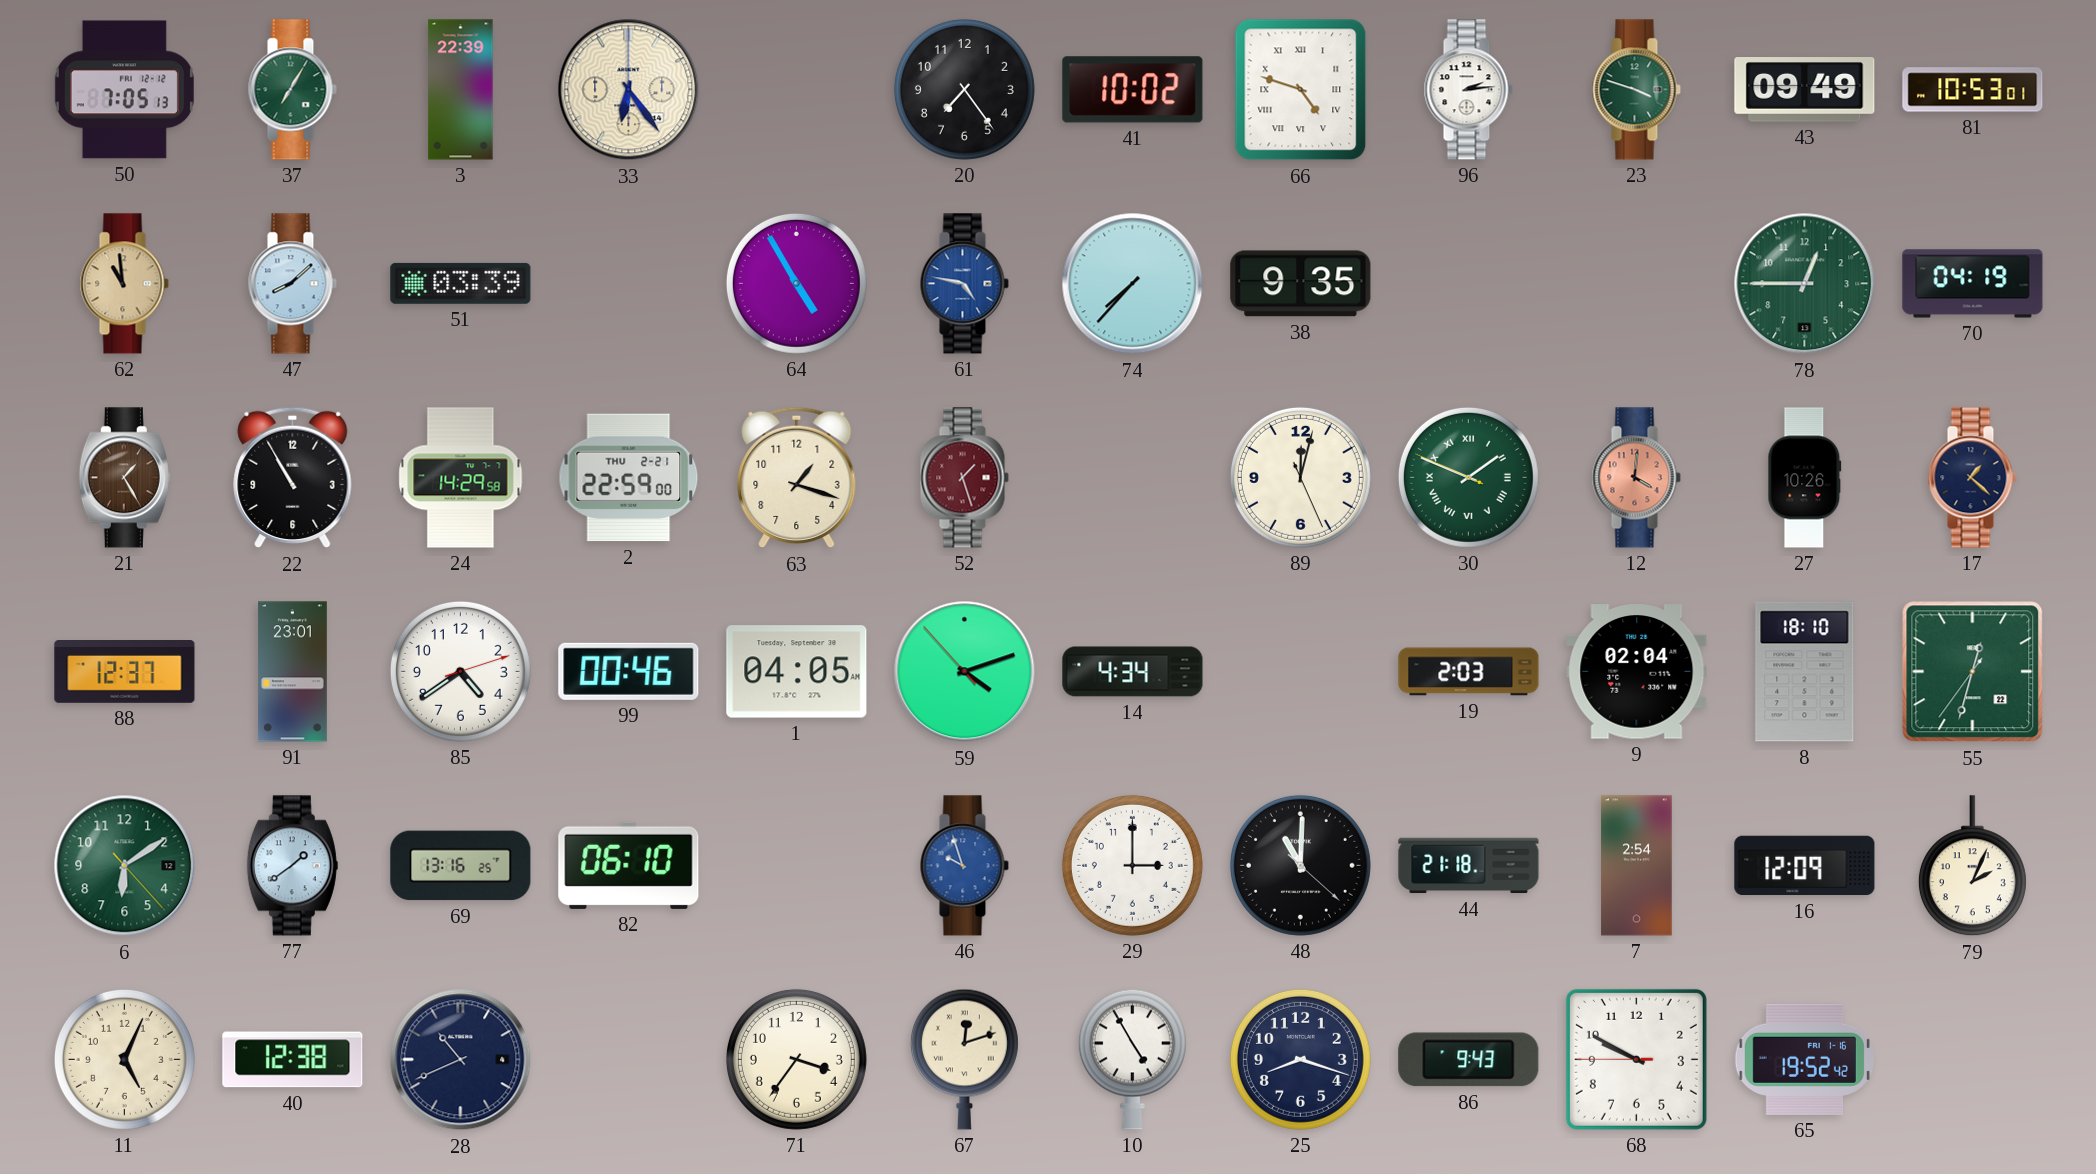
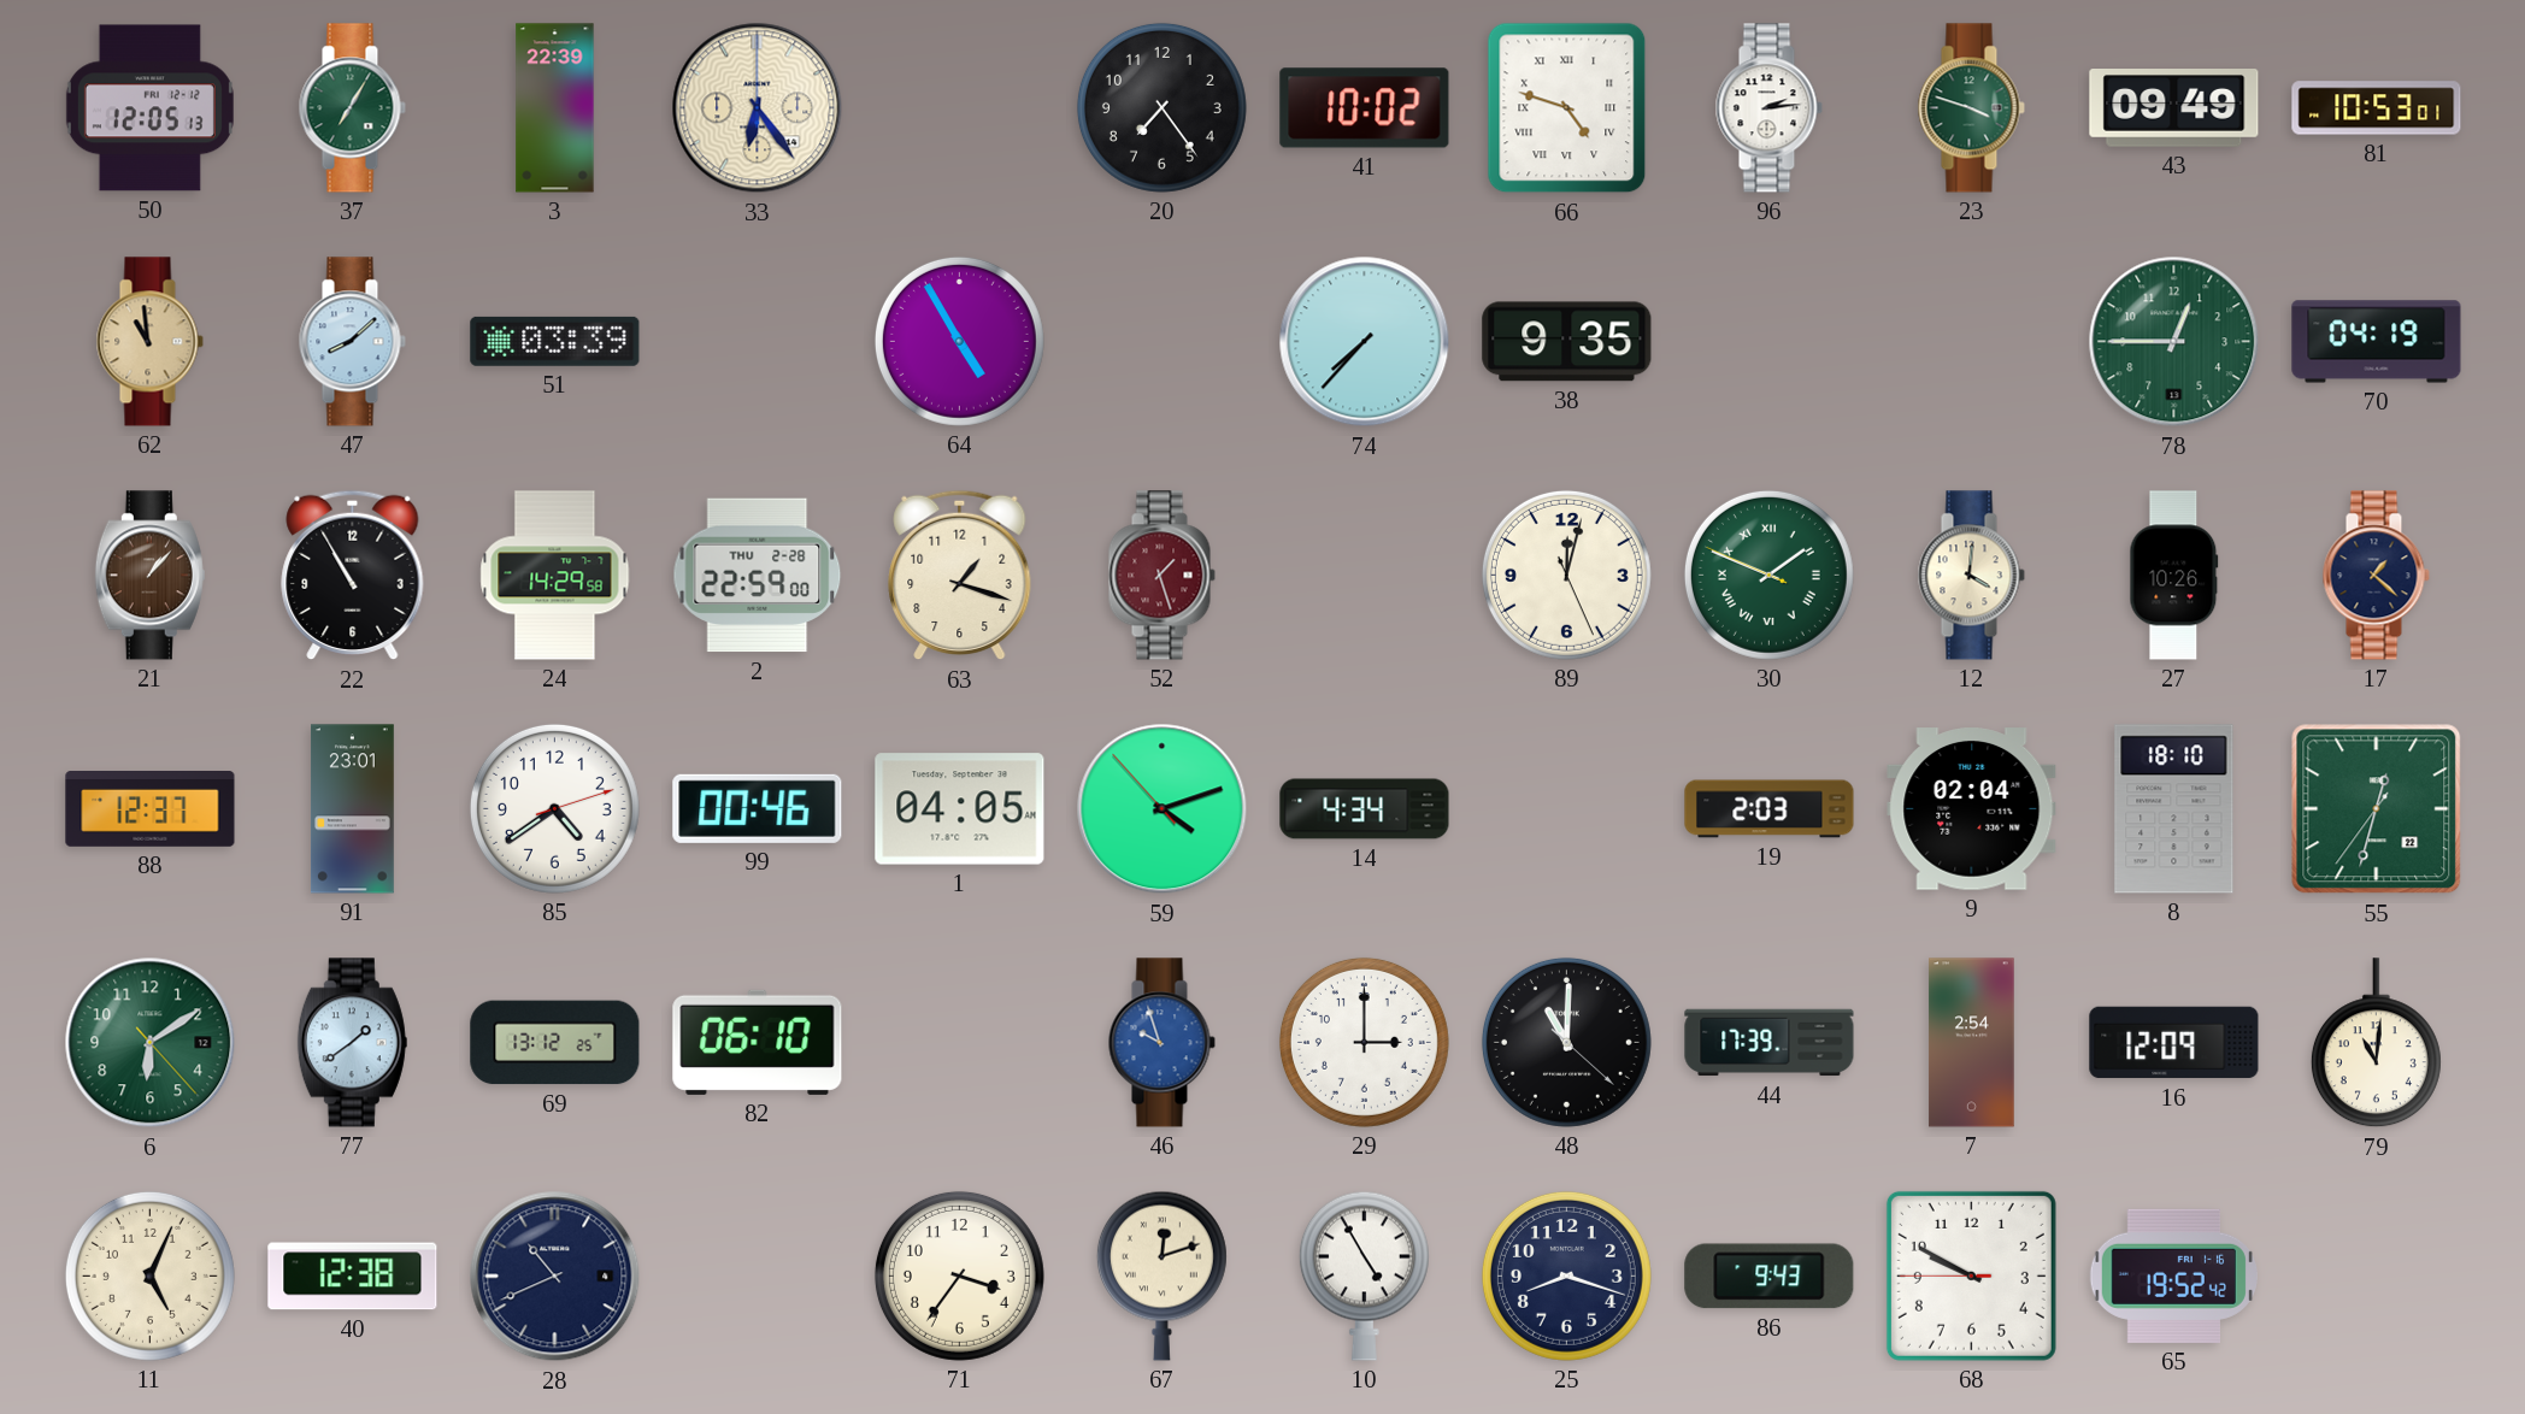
50: 7:05 -> 12:05
61: 4:47 -> none
21: 1:25 -> 1:07
2 date: THU 2-21 -> THU 2-28
12 dial: salmon -> cream
69: 13:16 -> 13:12
44: 21:18 -> 17:39
79: 2:04 -> 11:01
